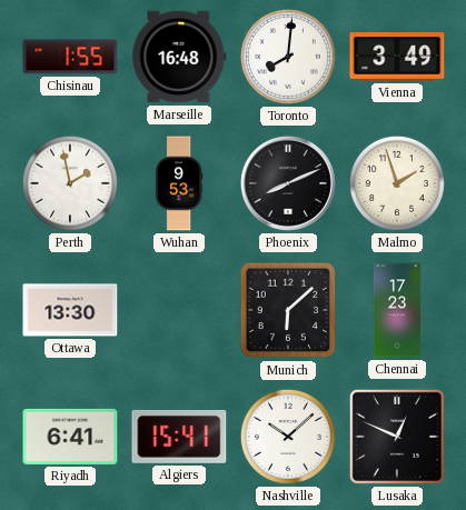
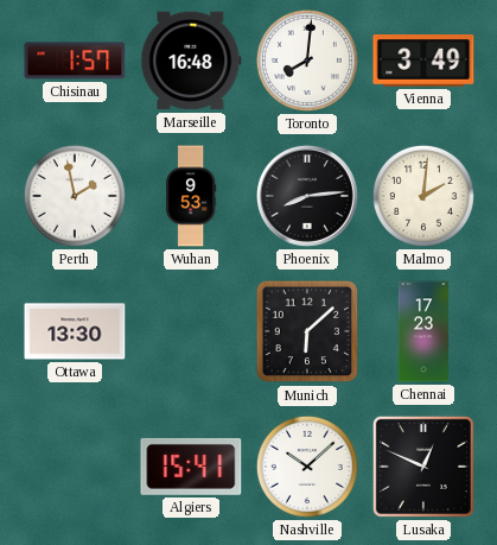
Chisinau: 1:55 -> 1:57
Phoenix: 8:11 -> 8:14
Malmo: 1:57 -> 2:01
Riyadh: 6:41 -> none
